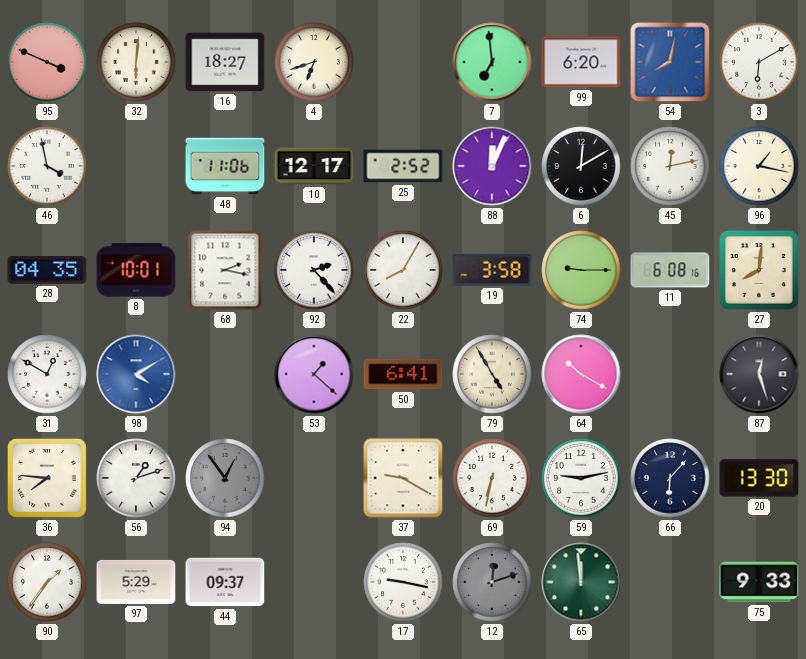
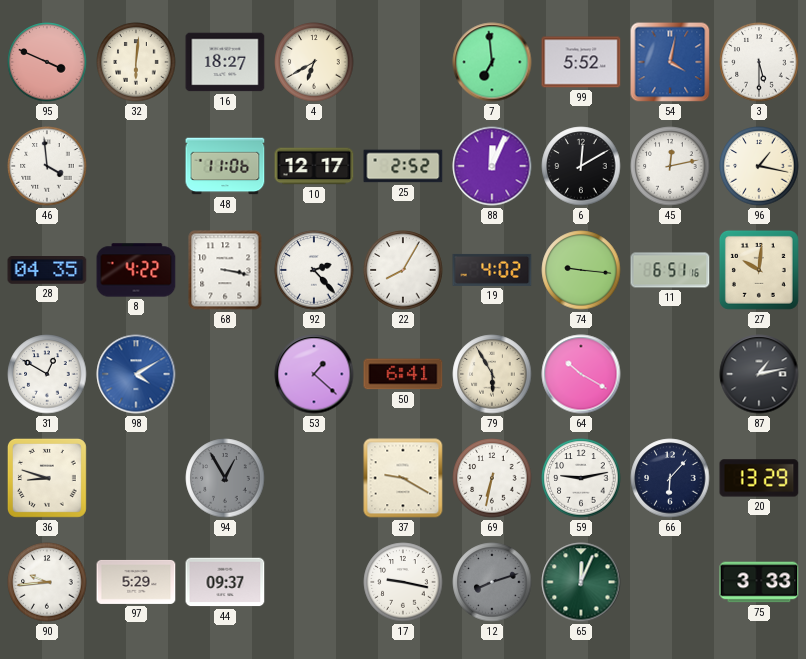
4: 6:42 -> 6:40
99: 6:20 -> 5:52
54: 8:02 -> 4:02
3: 6:10 -> 5:30
46: 3:58 -> 3:59
8: 10:01 -> 4:22
68: 2:17 -> 3:17
19: 3:58 -> 4:02
74: 9:15 -> 9:16
11: 6:08 -> 6:51
27: 8:01 -> 10:01
79: 4:55 -> 5:55
87: 12:27 -> 1:13
36: 7:46 -> 8:48
56: 1:12 -> none
94: 12:54 -> 12:55
20: 13:30 -> 13:29
90: 1:36 -> 9:44
12: 12:12 -> 8:12
65: 11:59 -> 12:04
75: 9:33 -> 3:33
